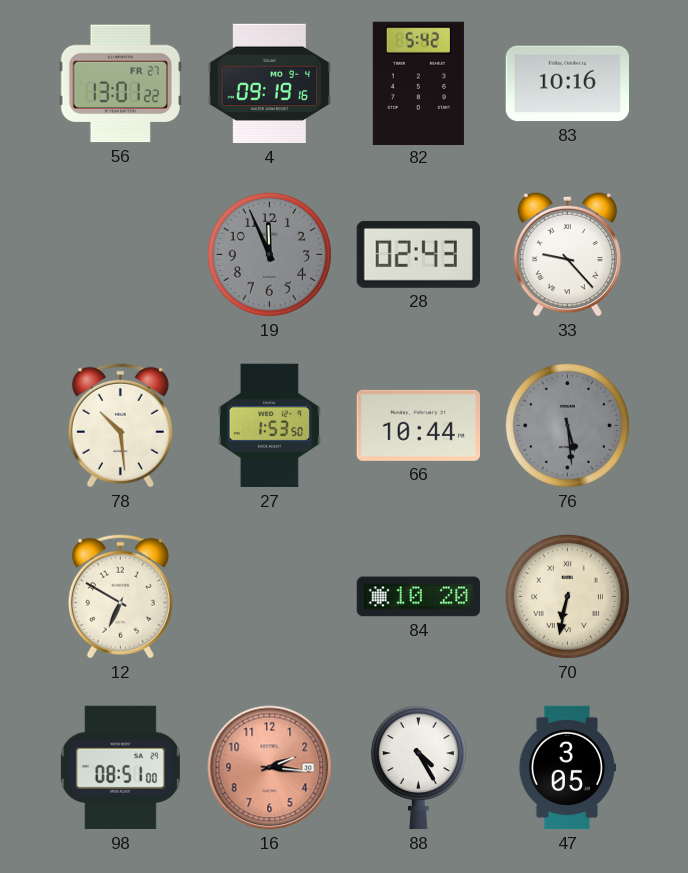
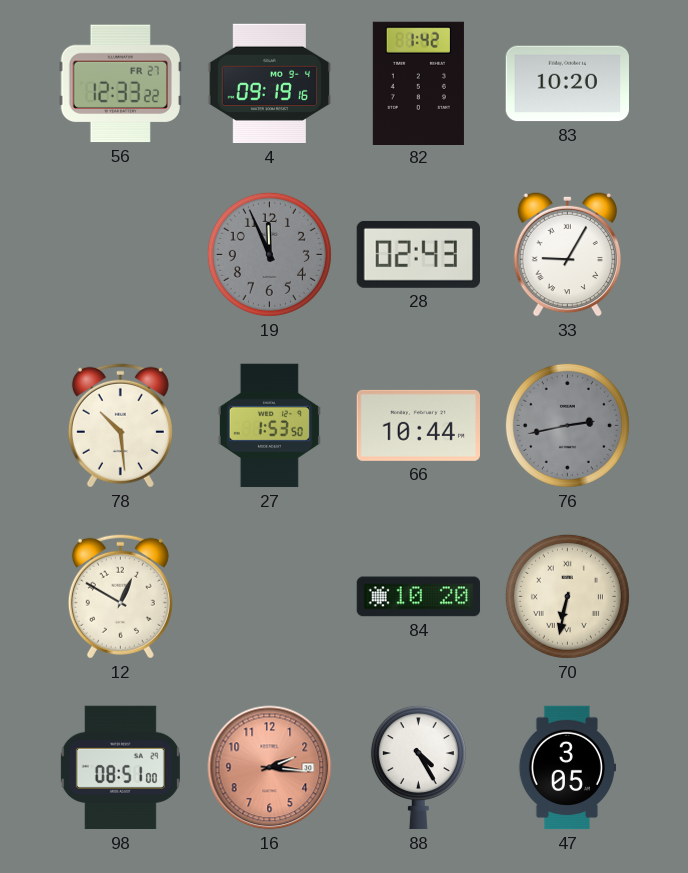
56: 13:01 -> 12:33
82: 5:42 -> 1:42
83: 10:16 -> 10:20
33: 9:23 -> 9:05
76: 5:29 -> 2:43
12: 6:50 -> 12:50
